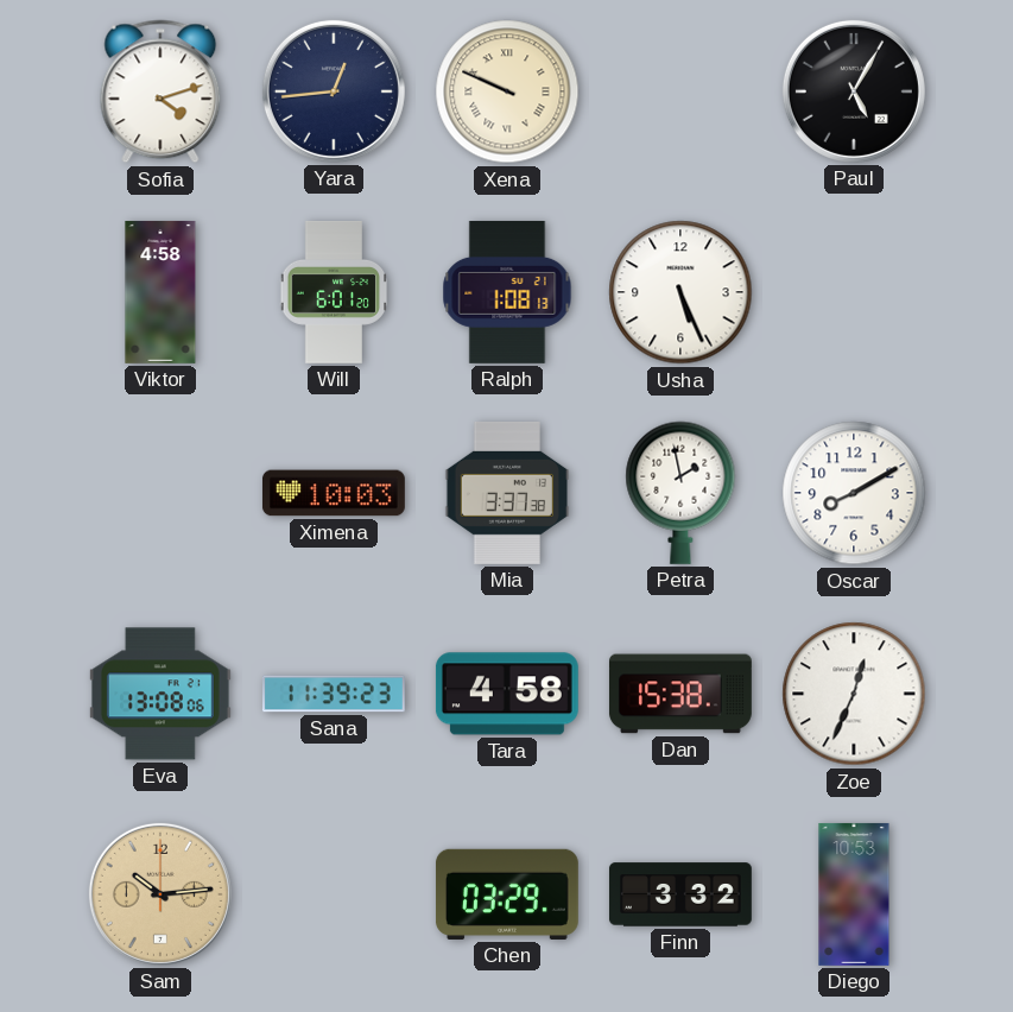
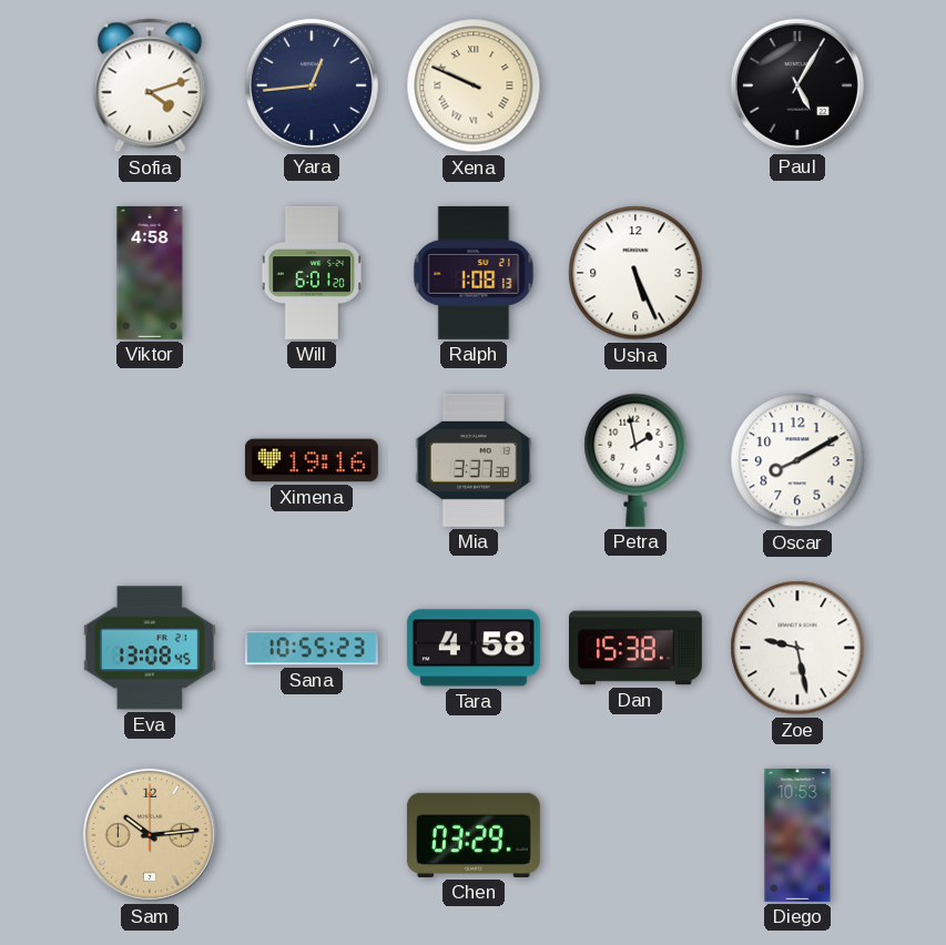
Ximena: 10:03 -> 19:16
Eva: 13:08:06 -> 13:08:45
Sana: 11:39 -> 10:55
Zoe: 12:34 -> 9:28
Finn: 3:32 -> none
